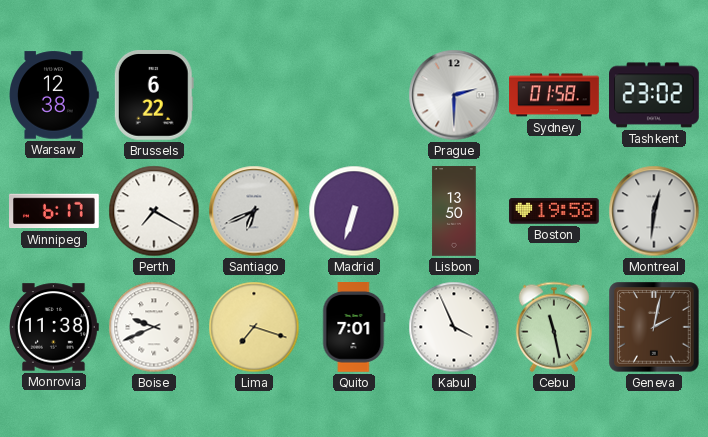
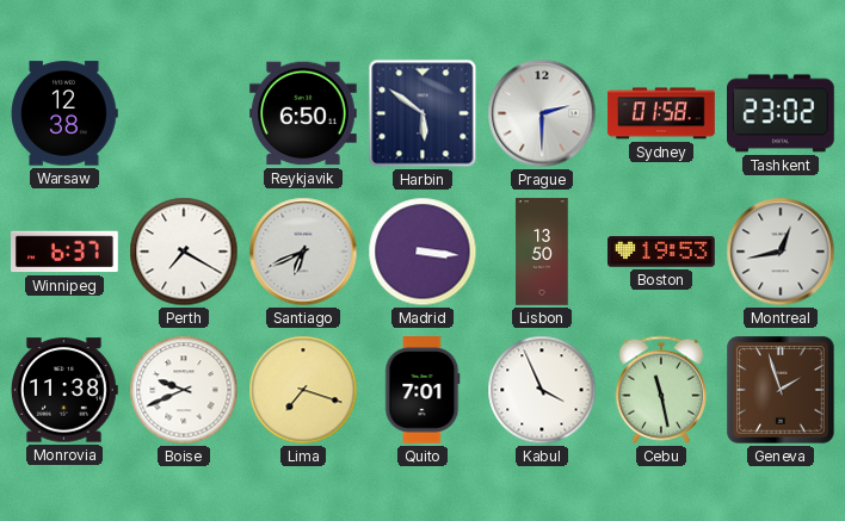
Brussels: 6:22 -> none
Reykjavik: none -> 6:50
Harbin: none -> 5:51
Winnipeg: 6:17 -> 6:37
Madrid: 6:33 -> 3:16
Boston: 19:58 -> 19:53
Montreal: 12:31 -> 12:43
Geneva: 2:02 -> 1:57
